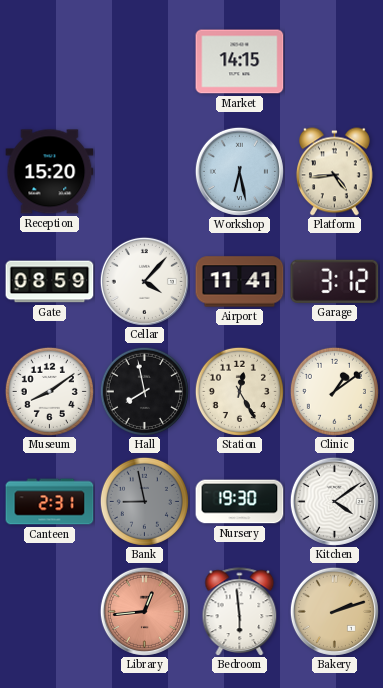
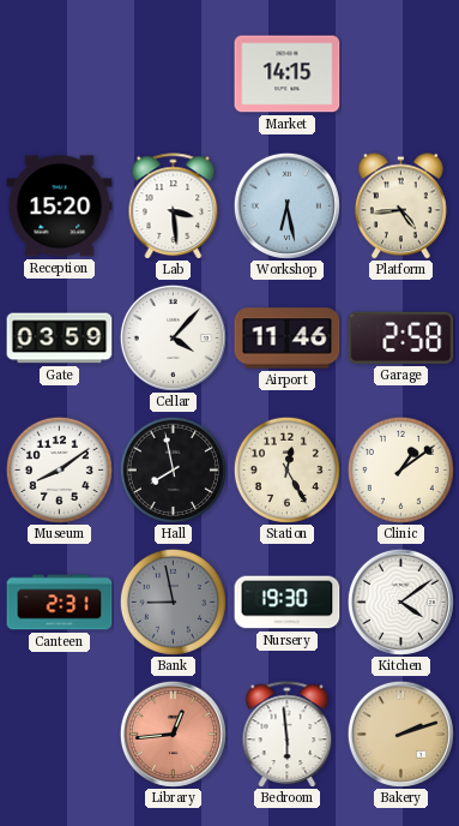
Lab: none -> 3:29
Gate: 08:59 -> 03:59
Airport: 11:41 -> 11:46
Garage: 3:12 -> 2:58
